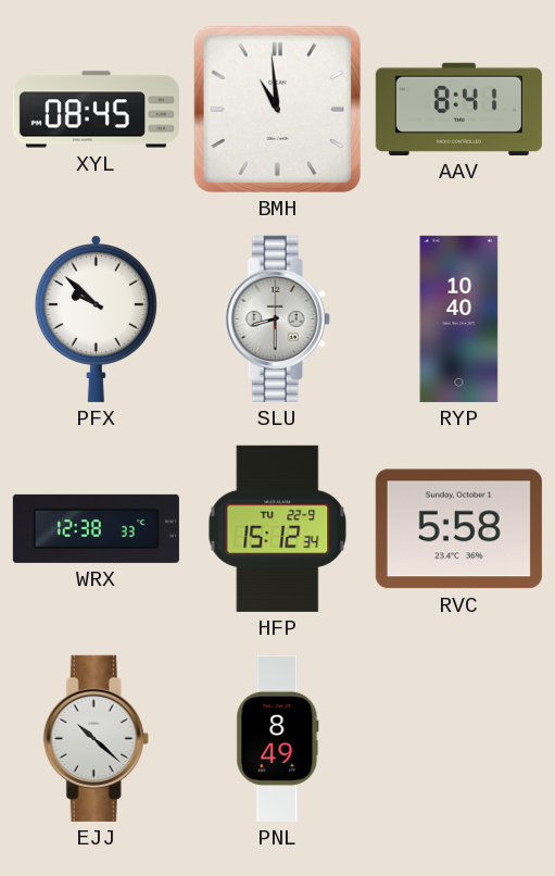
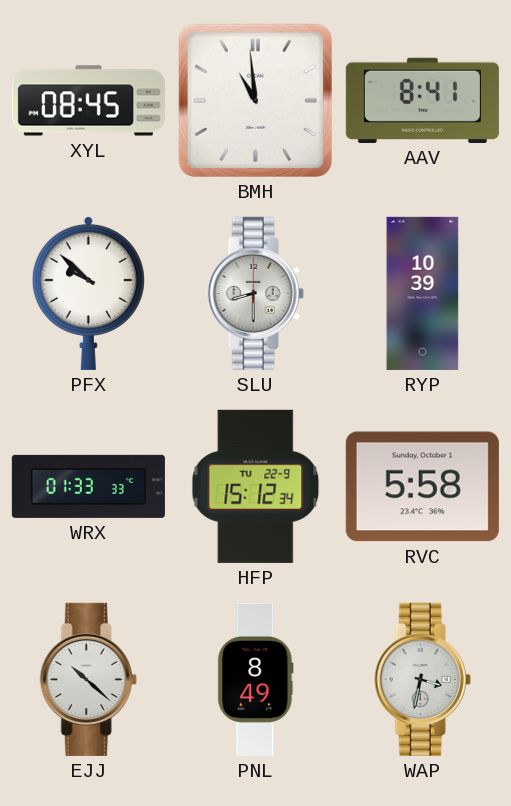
RYP: 10:40 -> 10:39
WRX: 12:38 -> 01:33
WAP: none -> 3:32
